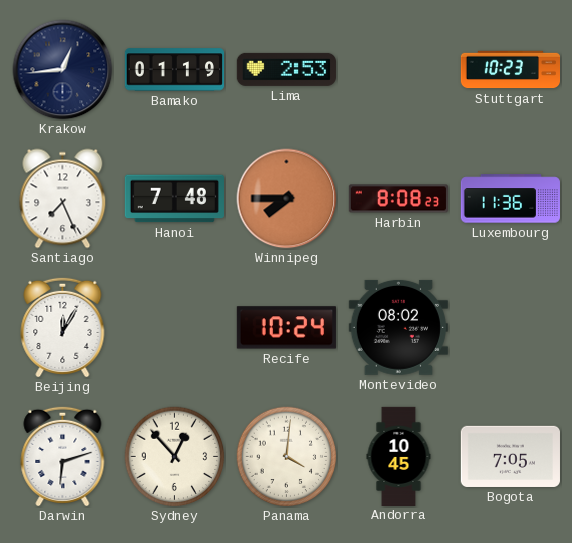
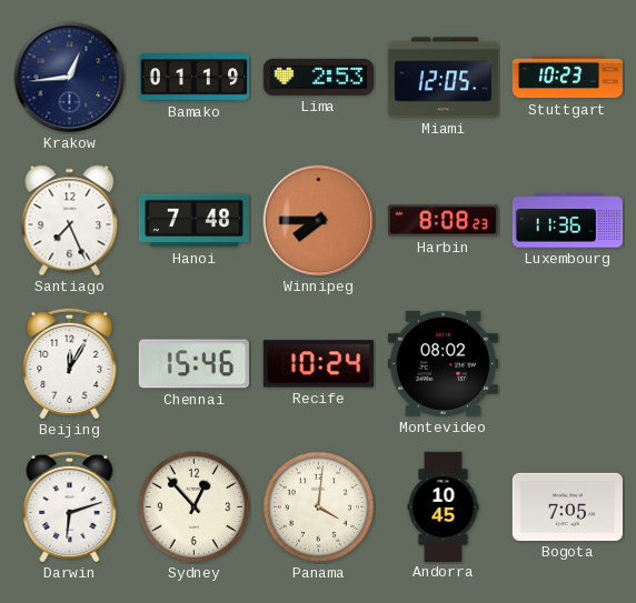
Miami: none -> 12:05
Chennai: none -> 15:46
